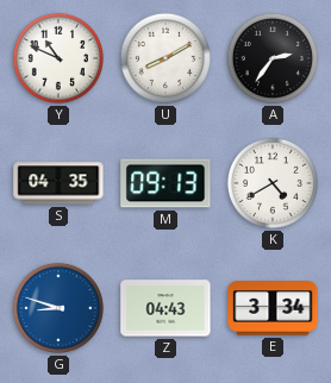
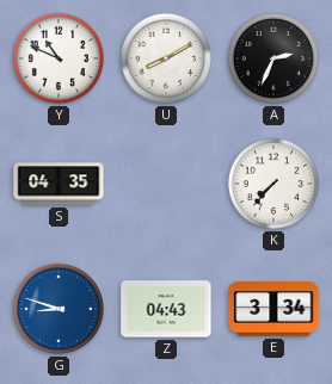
A: 2:36 -> 2:34
M: 09:13 -> none
K: 4:40 -> 7:37
